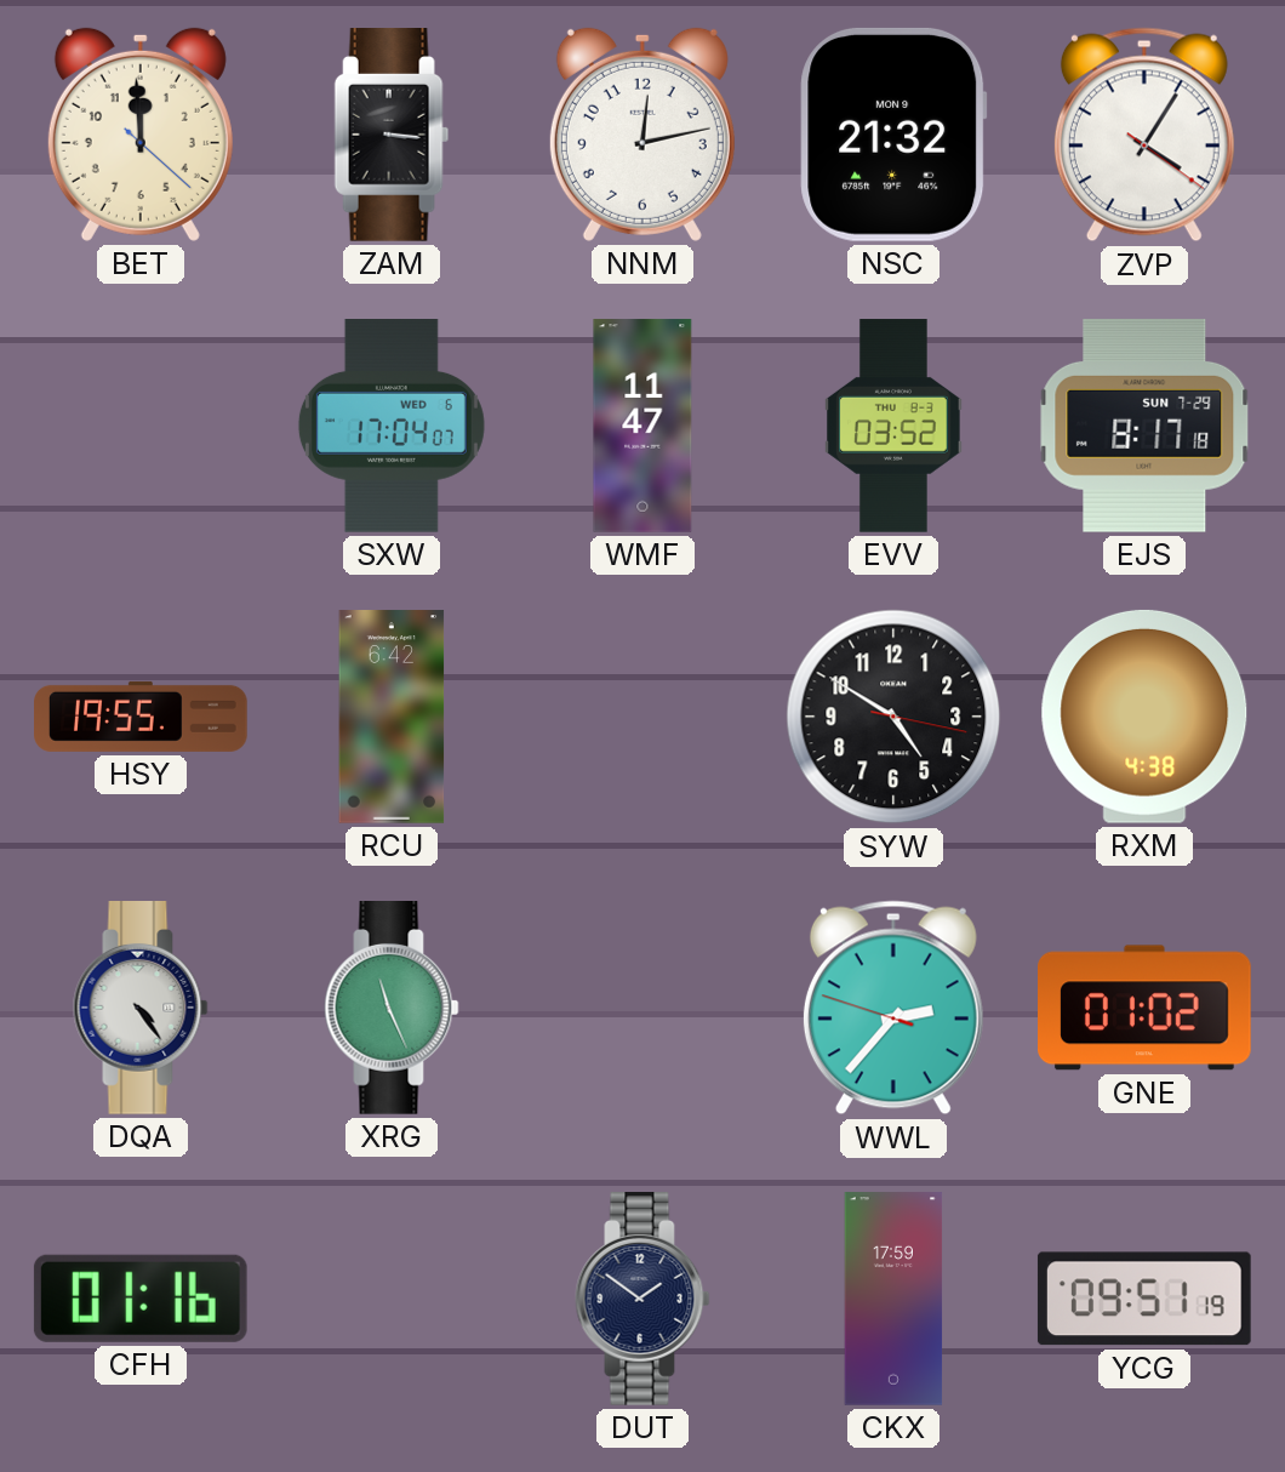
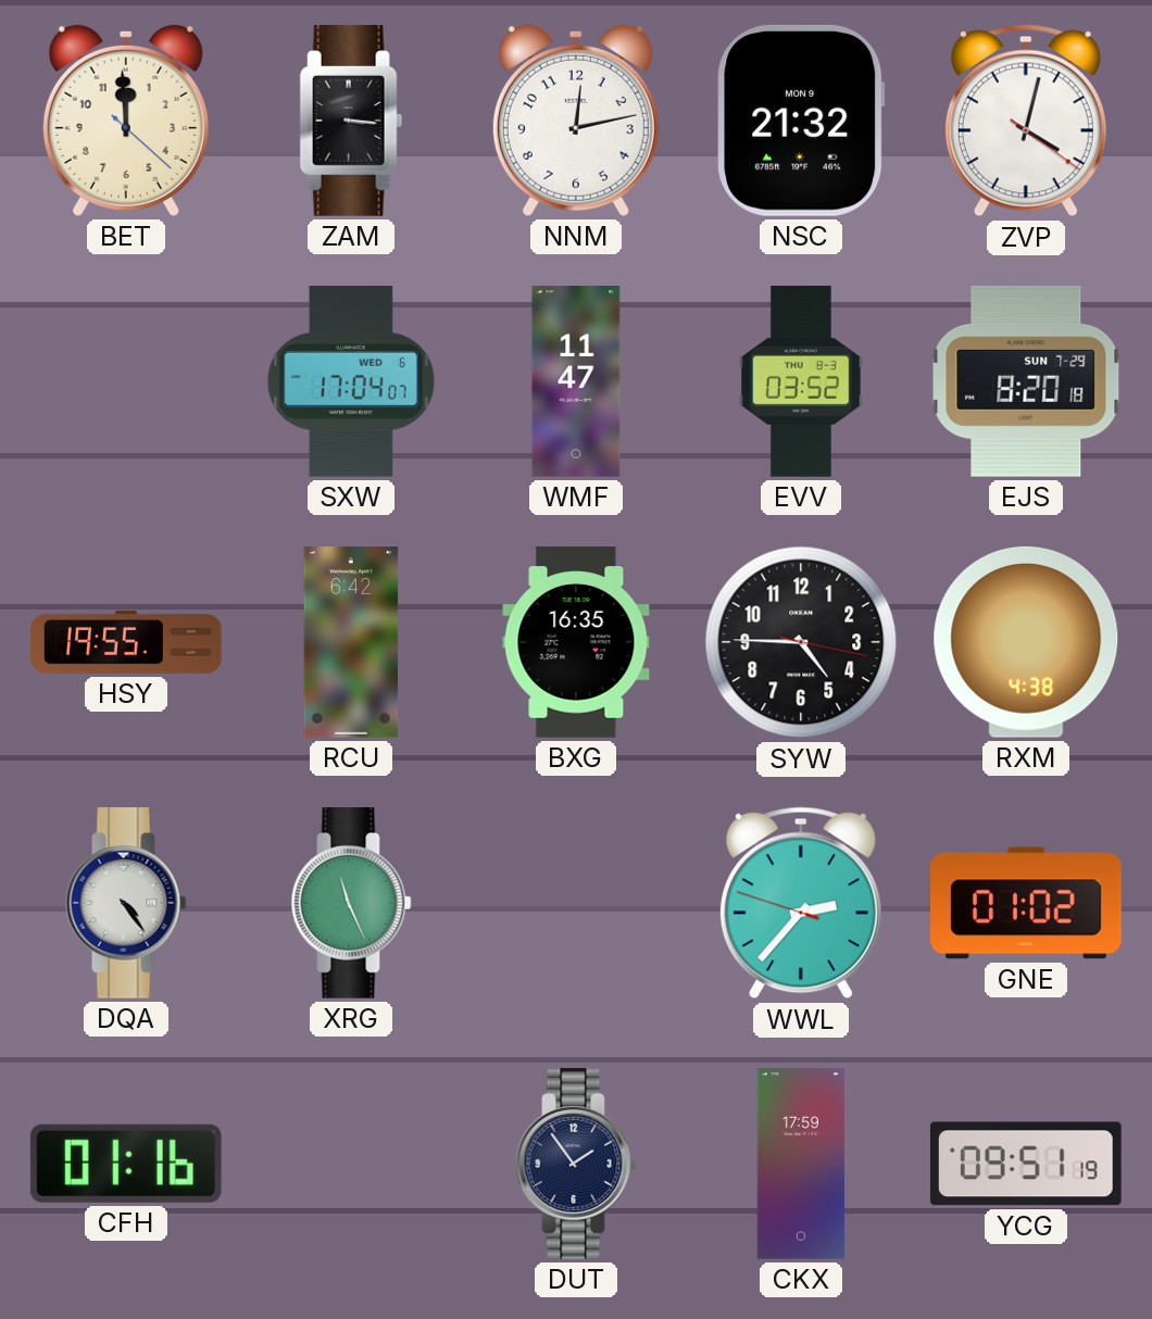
ZVP: 4:05 -> 4:02
EJS: 8:17 -> 8:20
BXG: none -> 16:35
SYW: 4:50 -> 4:45
DUT: 1:51 -> 1:54
